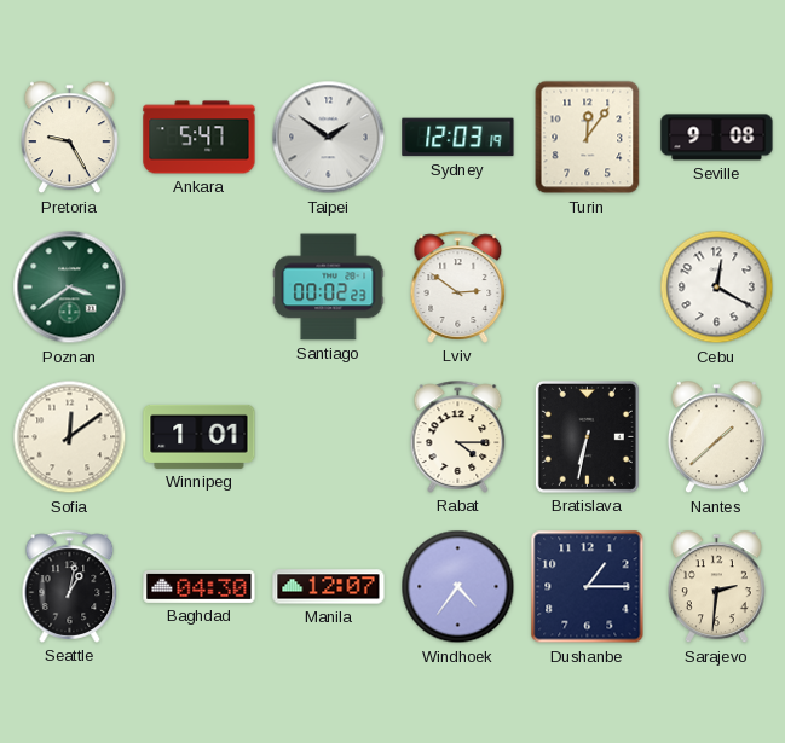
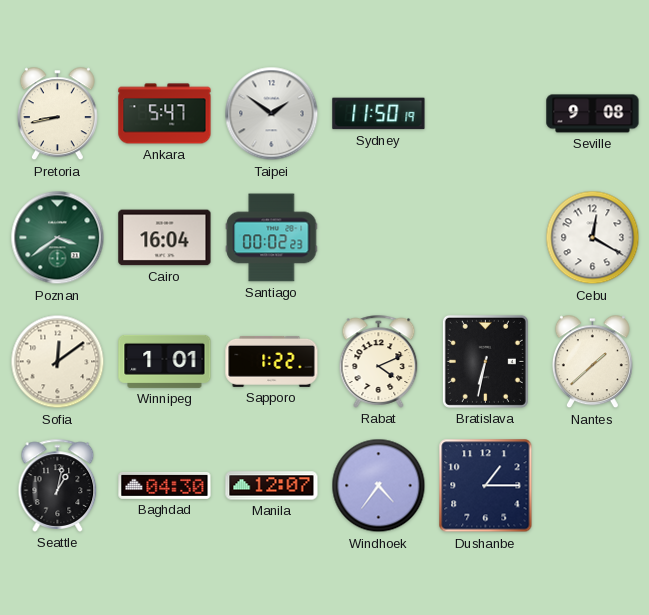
Pretoria: 9:25 -> 8:43
Sydney: 12:03 -> 11:50
Turin: 12:06 -> none
Cairo: none -> 16:04
Lviv: 2:51 -> none
Sapporo: none -> 1:22
Rabat: 4:15 -> 4:11
Sarajevo: 2:31 -> none
